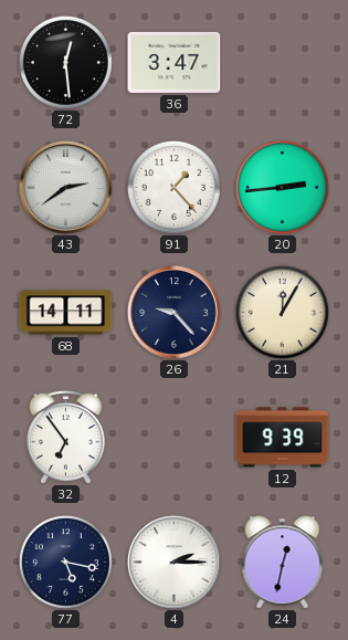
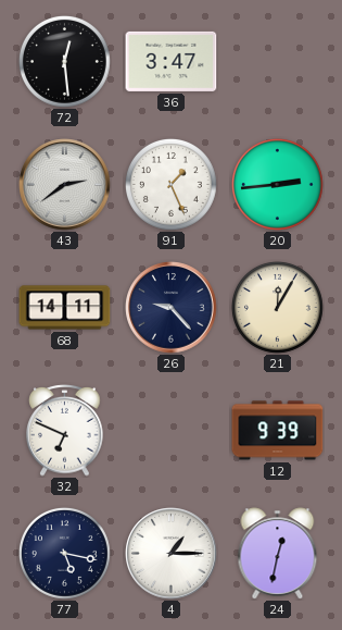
91: 1:23 -> 1:26
32: 6:54 -> 6:49
4: 2:15 -> 1:15
